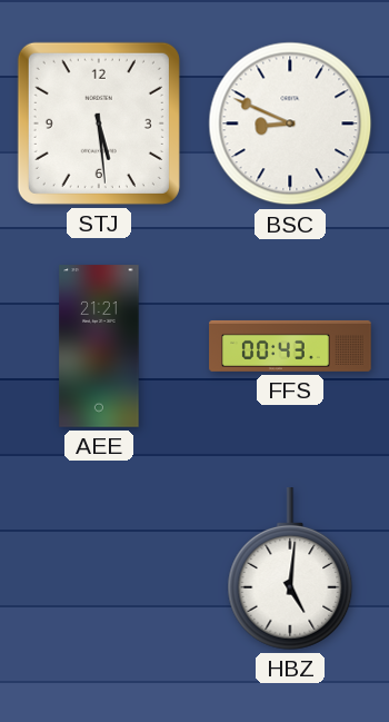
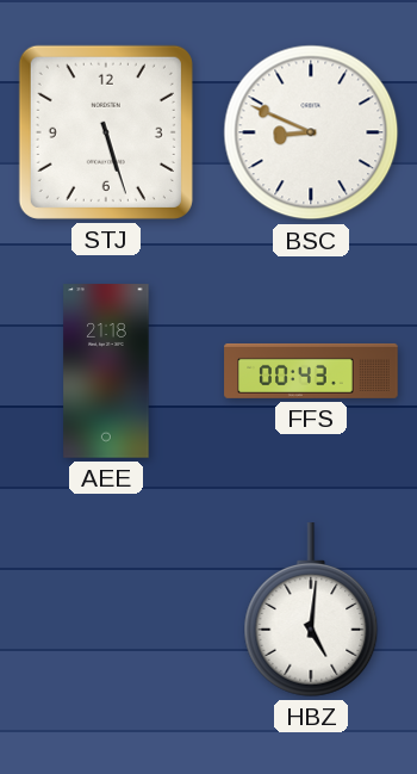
STJ: 5:29 -> 5:27
AEE: 21:21 -> 21:18
